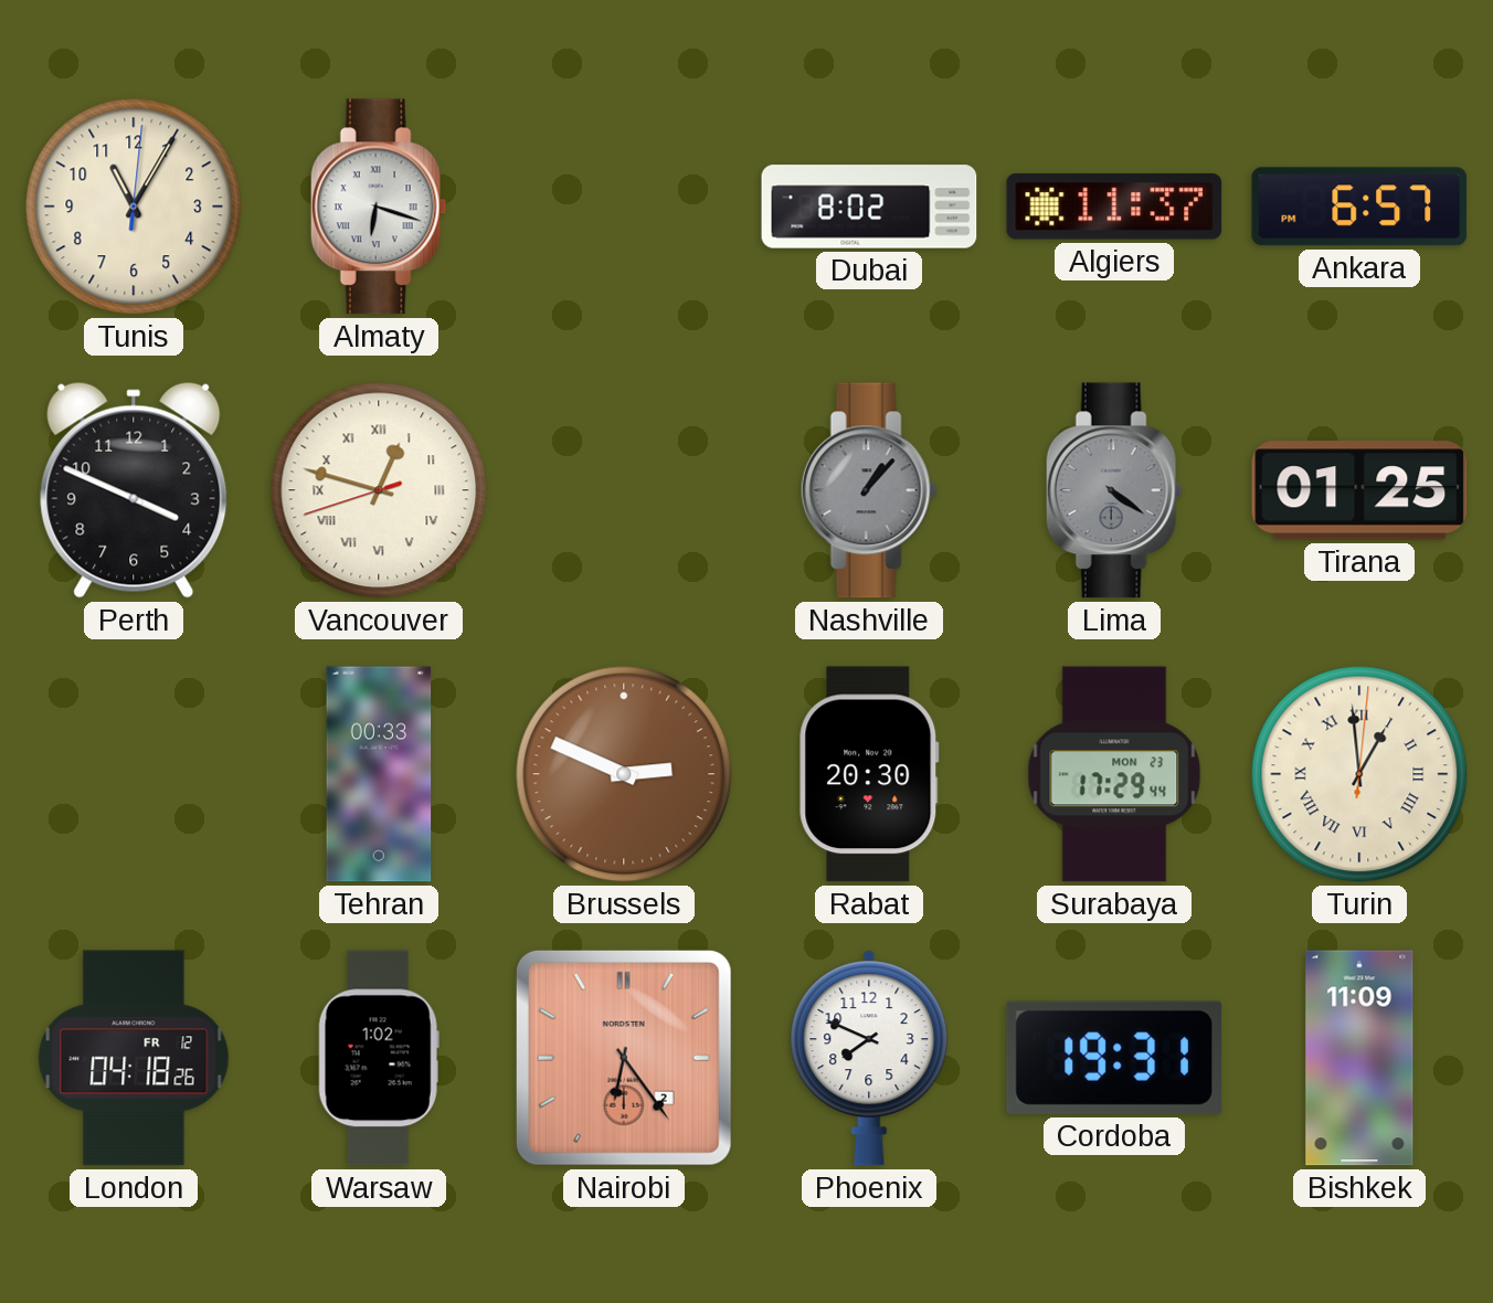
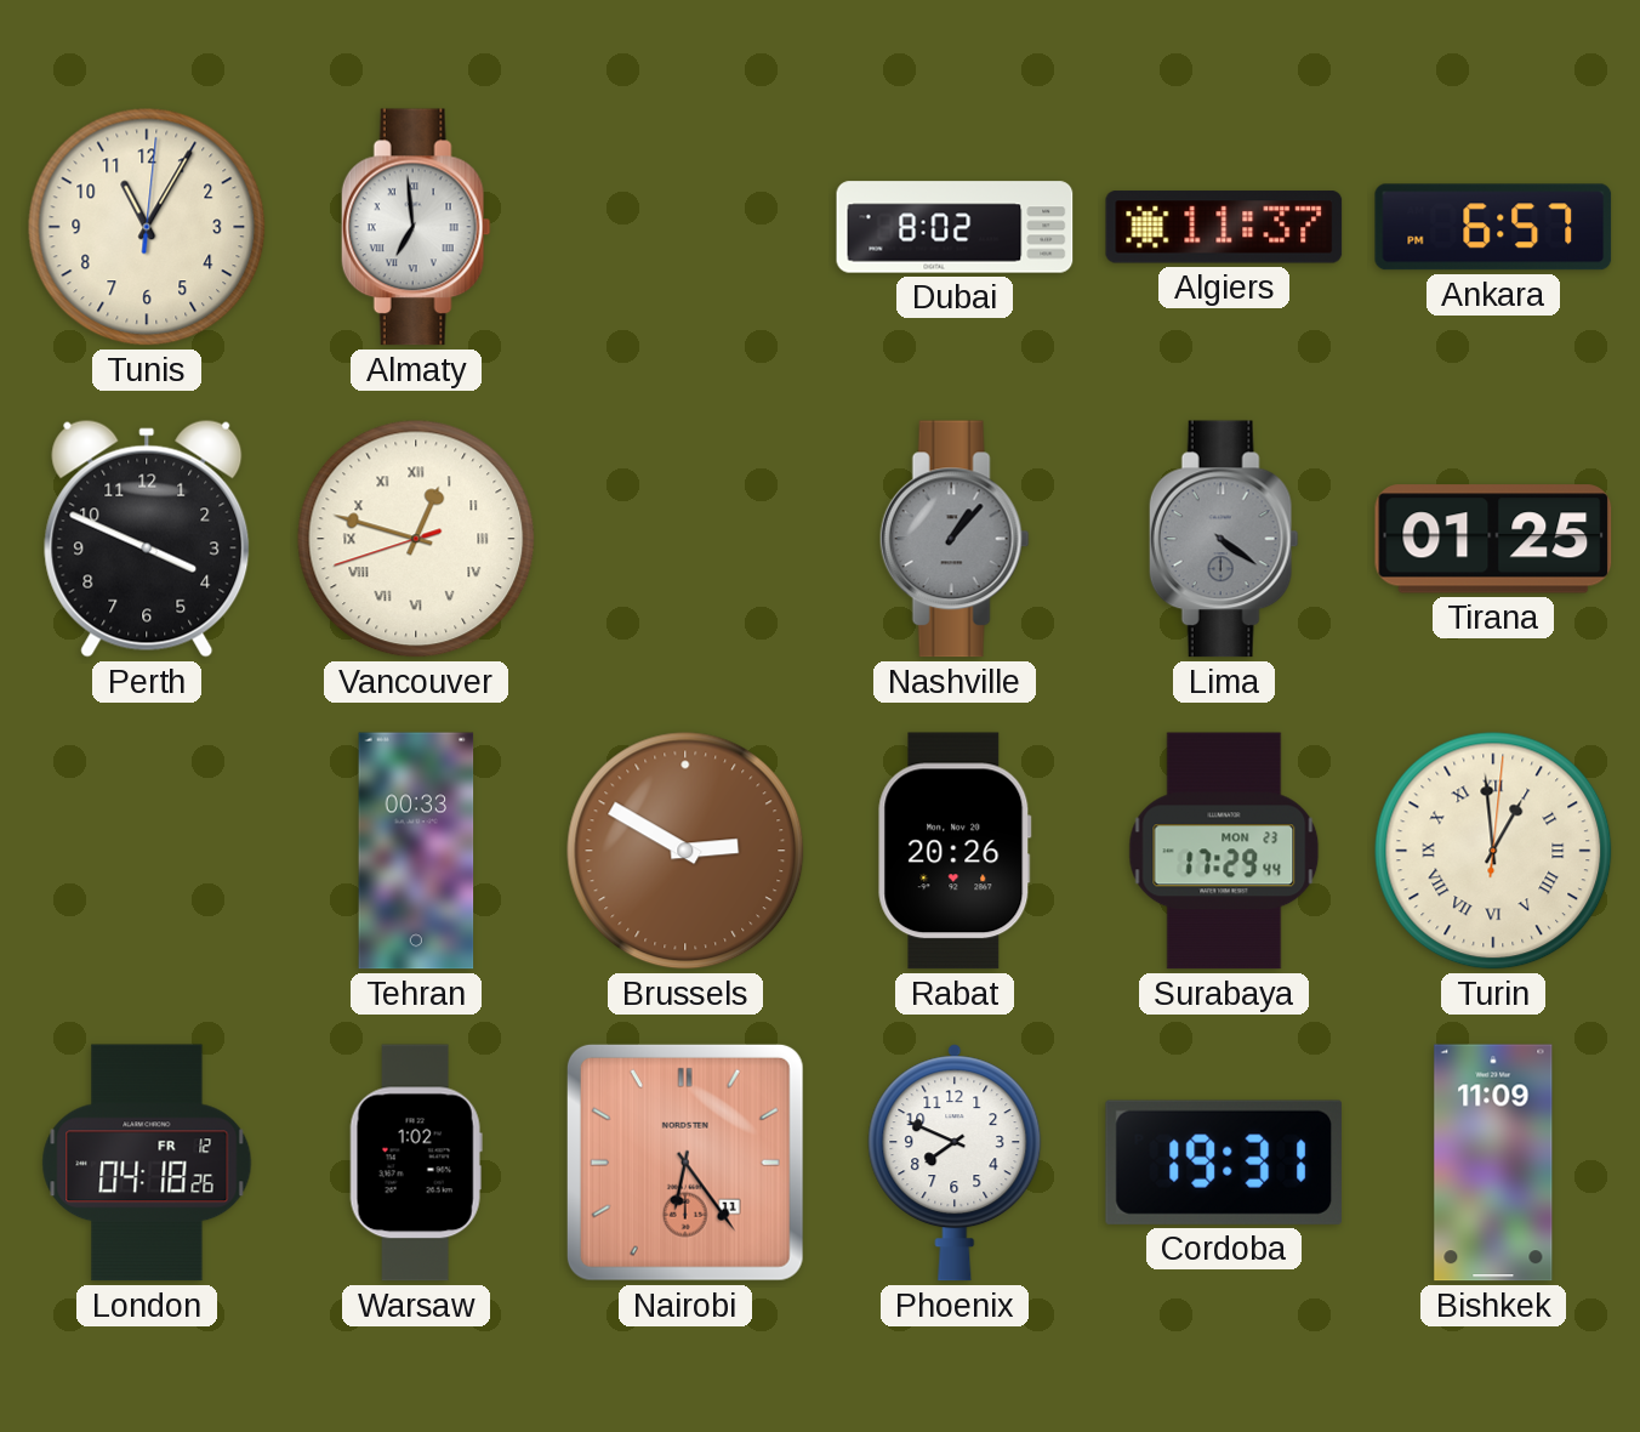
Almaty: 6:18 -> 6:59
Brussels: 2:49 -> 2:50
Rabat: 20:30 -> 20:26
Nairobi date: 2 -> 11
